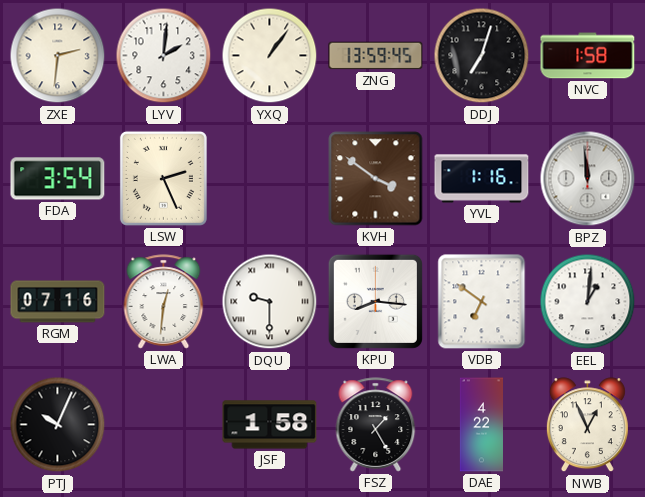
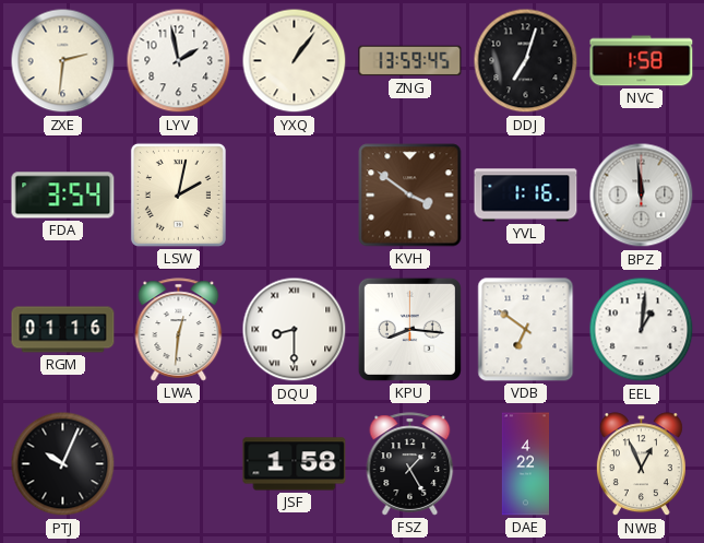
LYV: 2:01 -> 1:58
LSW: 2:26 -> 2:02
RGM: 07:16 -> 01:16
DQU: 9:30 -> 8:30
